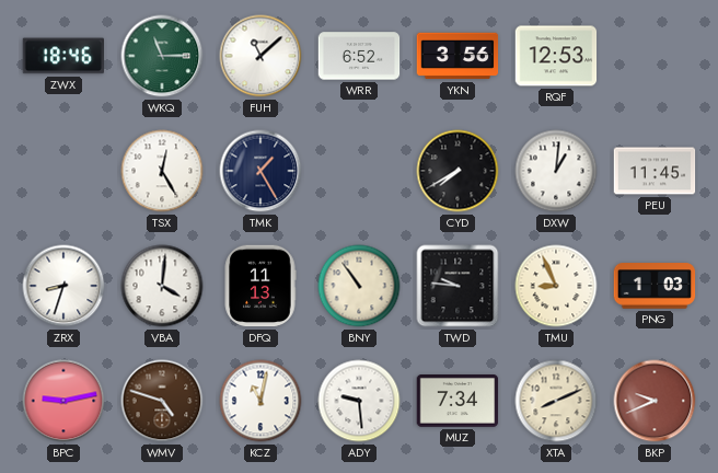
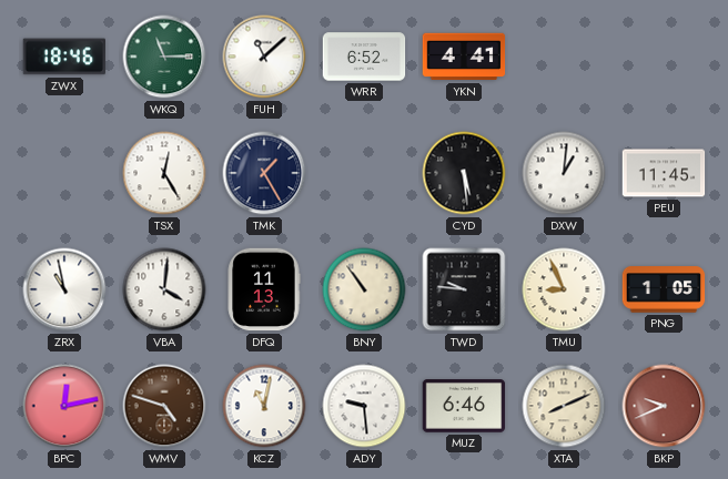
YKN: 3:56 -> 4:41
RQF: 12:53 -> none
CYD: 7:40 -> 5:29
ZRX: 8:33 -> 10:58
PNG: 1:03 -> 1:05
BPC: 9:13 -> 12:13
MUZ: 7:34 -> 6:46
